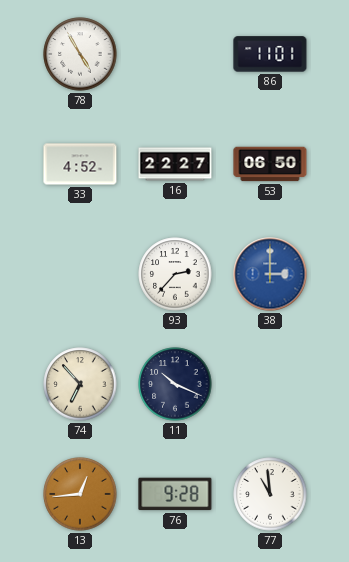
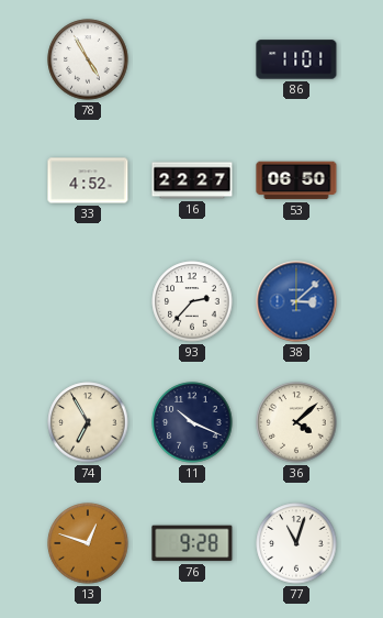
38: 3:00 -> 3:08
74: 6:53 -> 6:55
36: none -> 4:08
13: 12:44 -> 12:48
77: 10:59 -> 11:03
